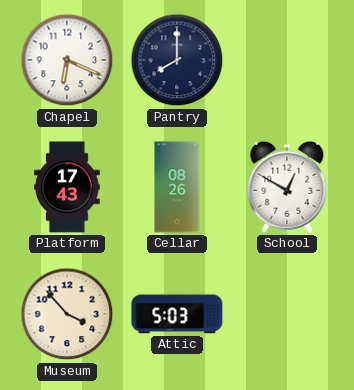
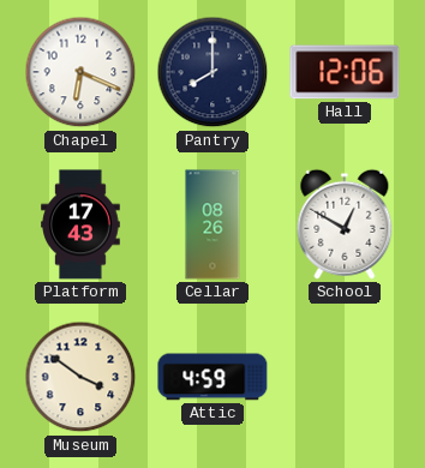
Hall: none -> 12:06
Museum: 3:53 -> 3:51
Attic: 5:03 -> 4:59
